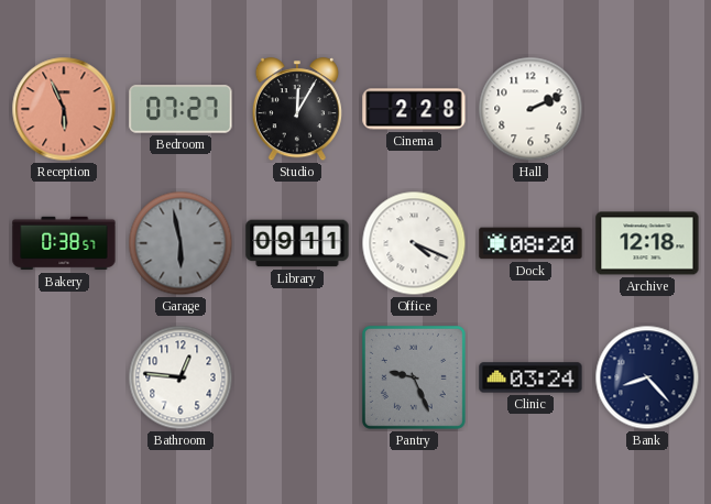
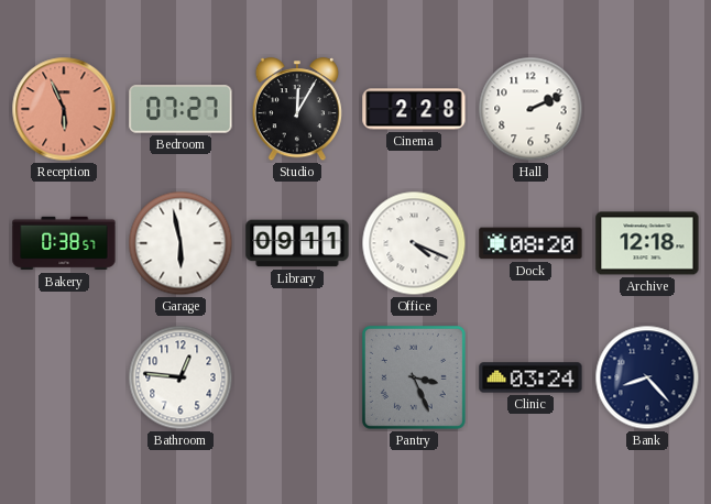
Garage dial: grey -> white
Pantry: 9:26 -> 3:26
